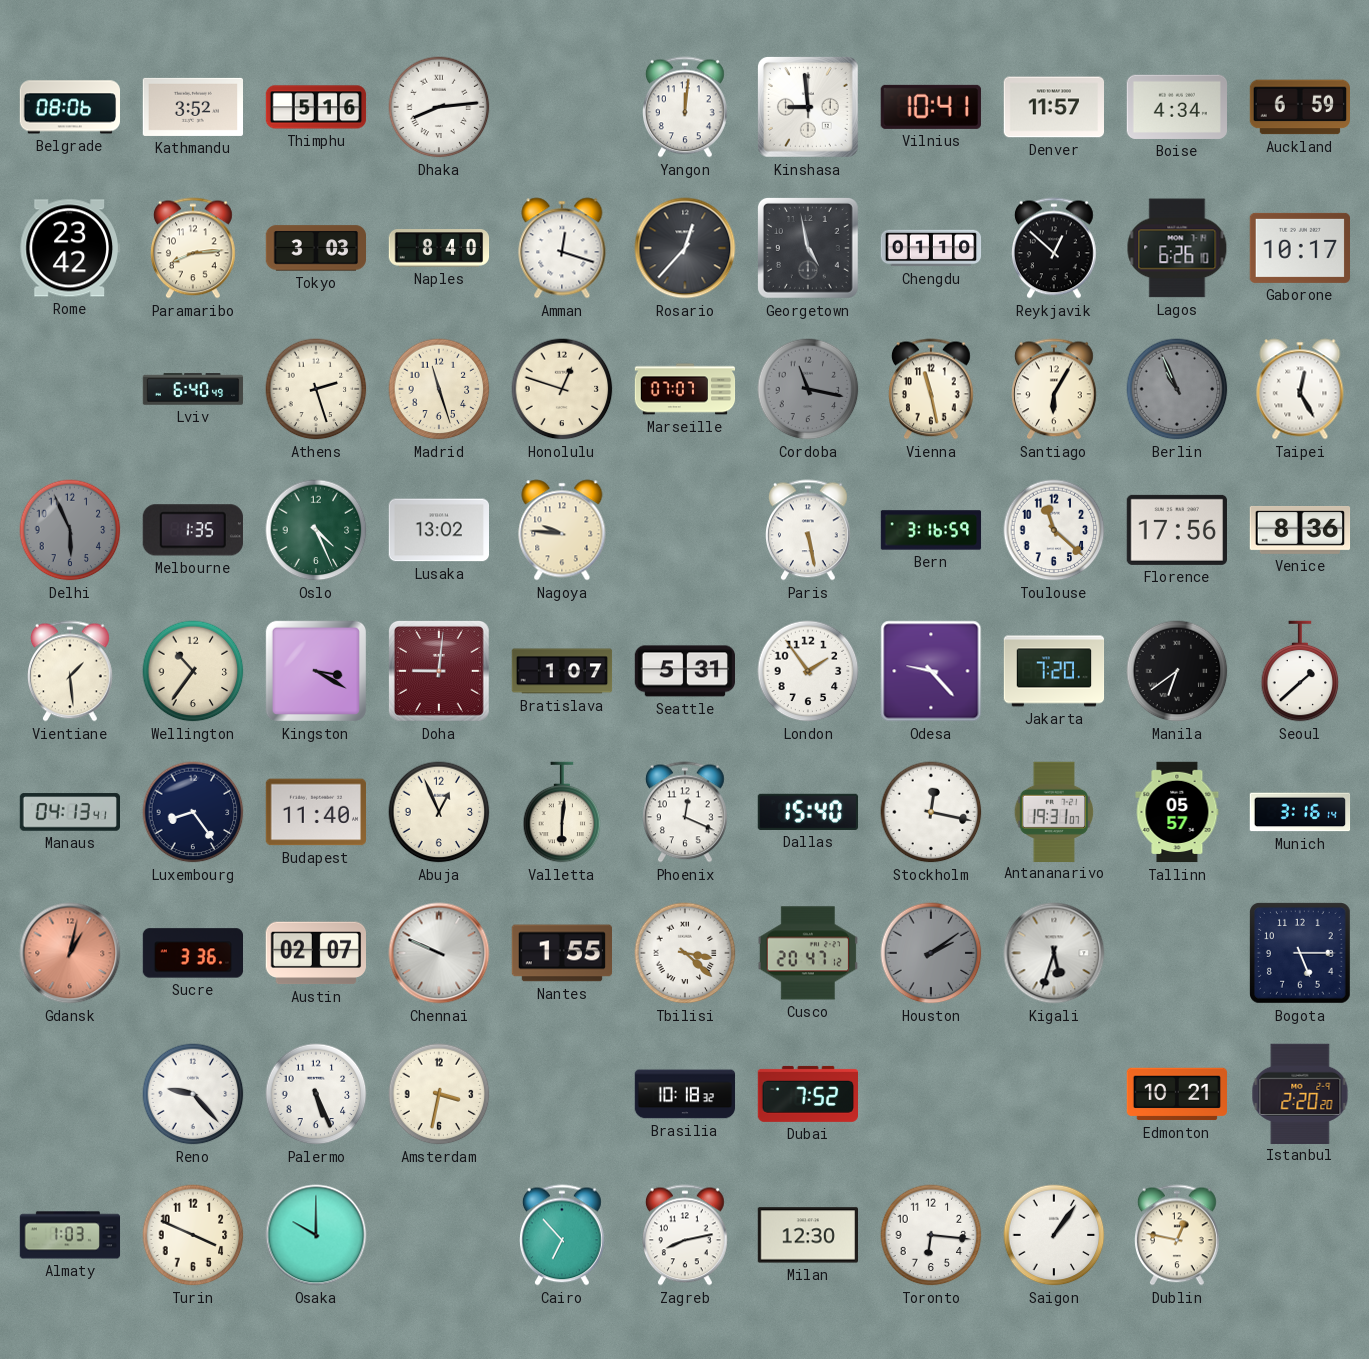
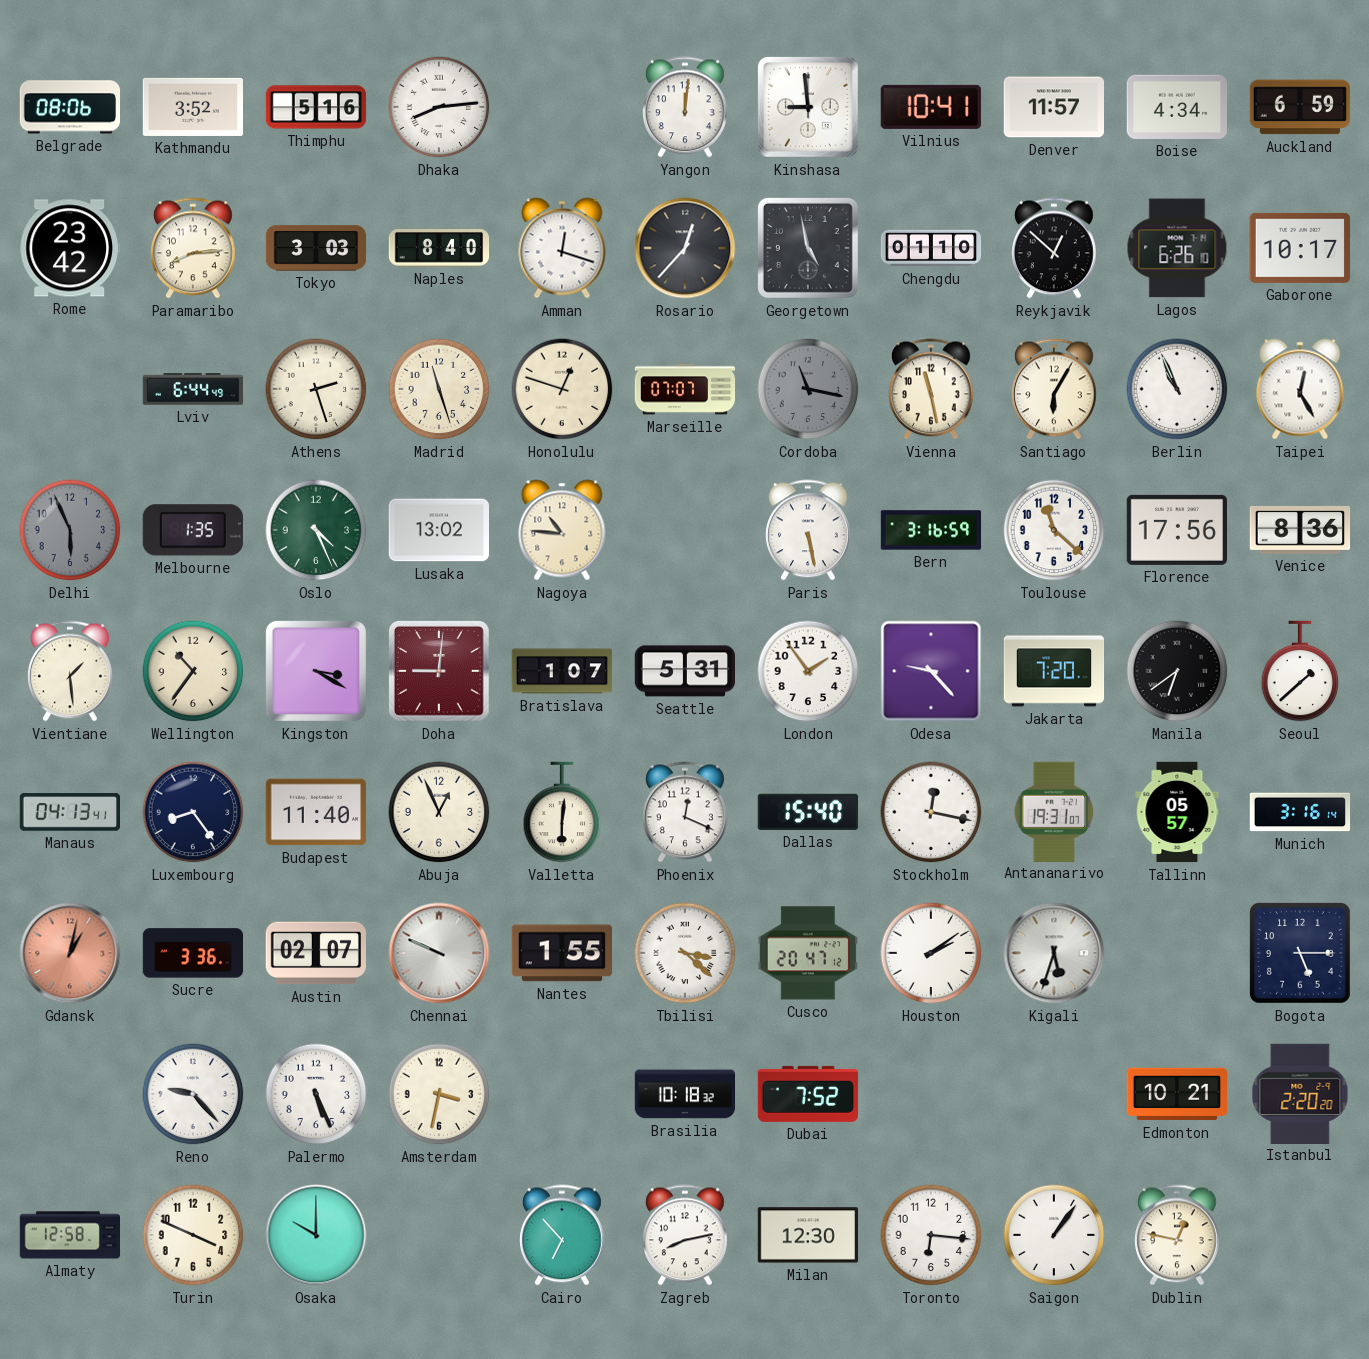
Lviv: 6:40 -> 6:44
Berlin dial: grey -> white
Nagoya: 9:46 -> 10:46
Houston dial: grey -> white
Almaty: 1:03 -> 12:58
